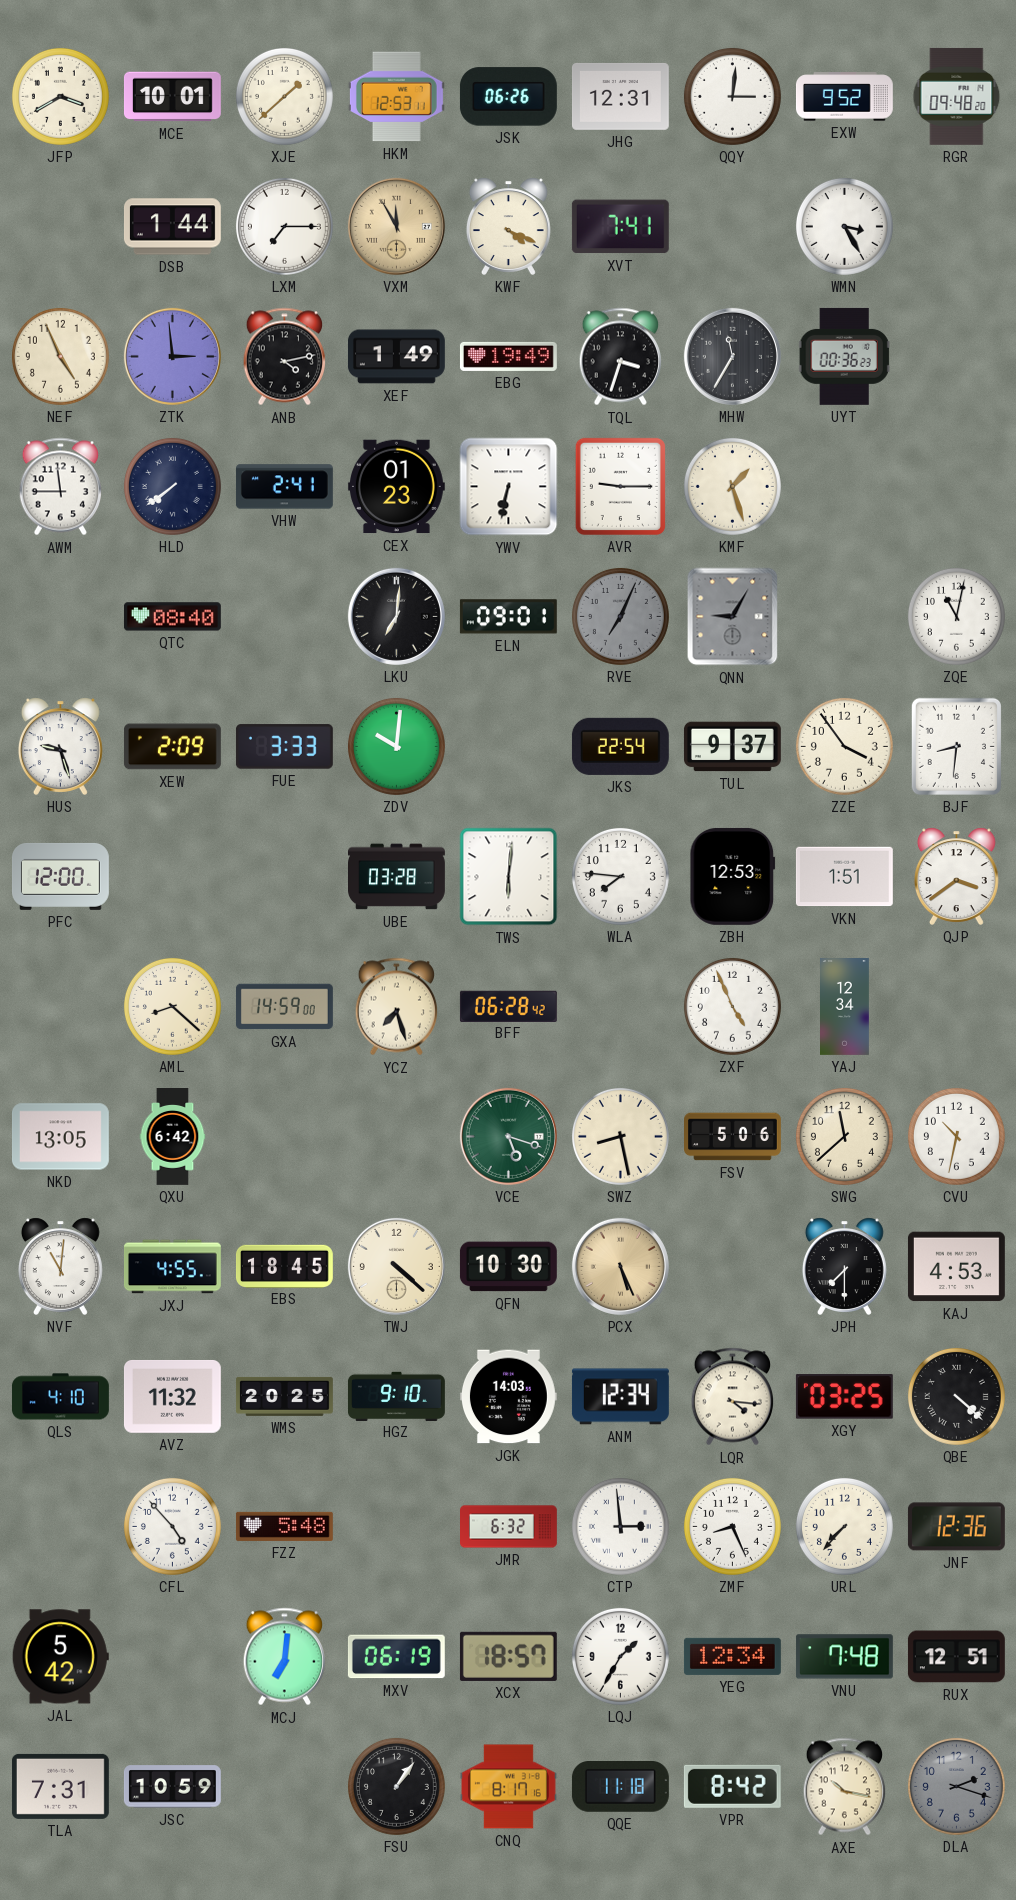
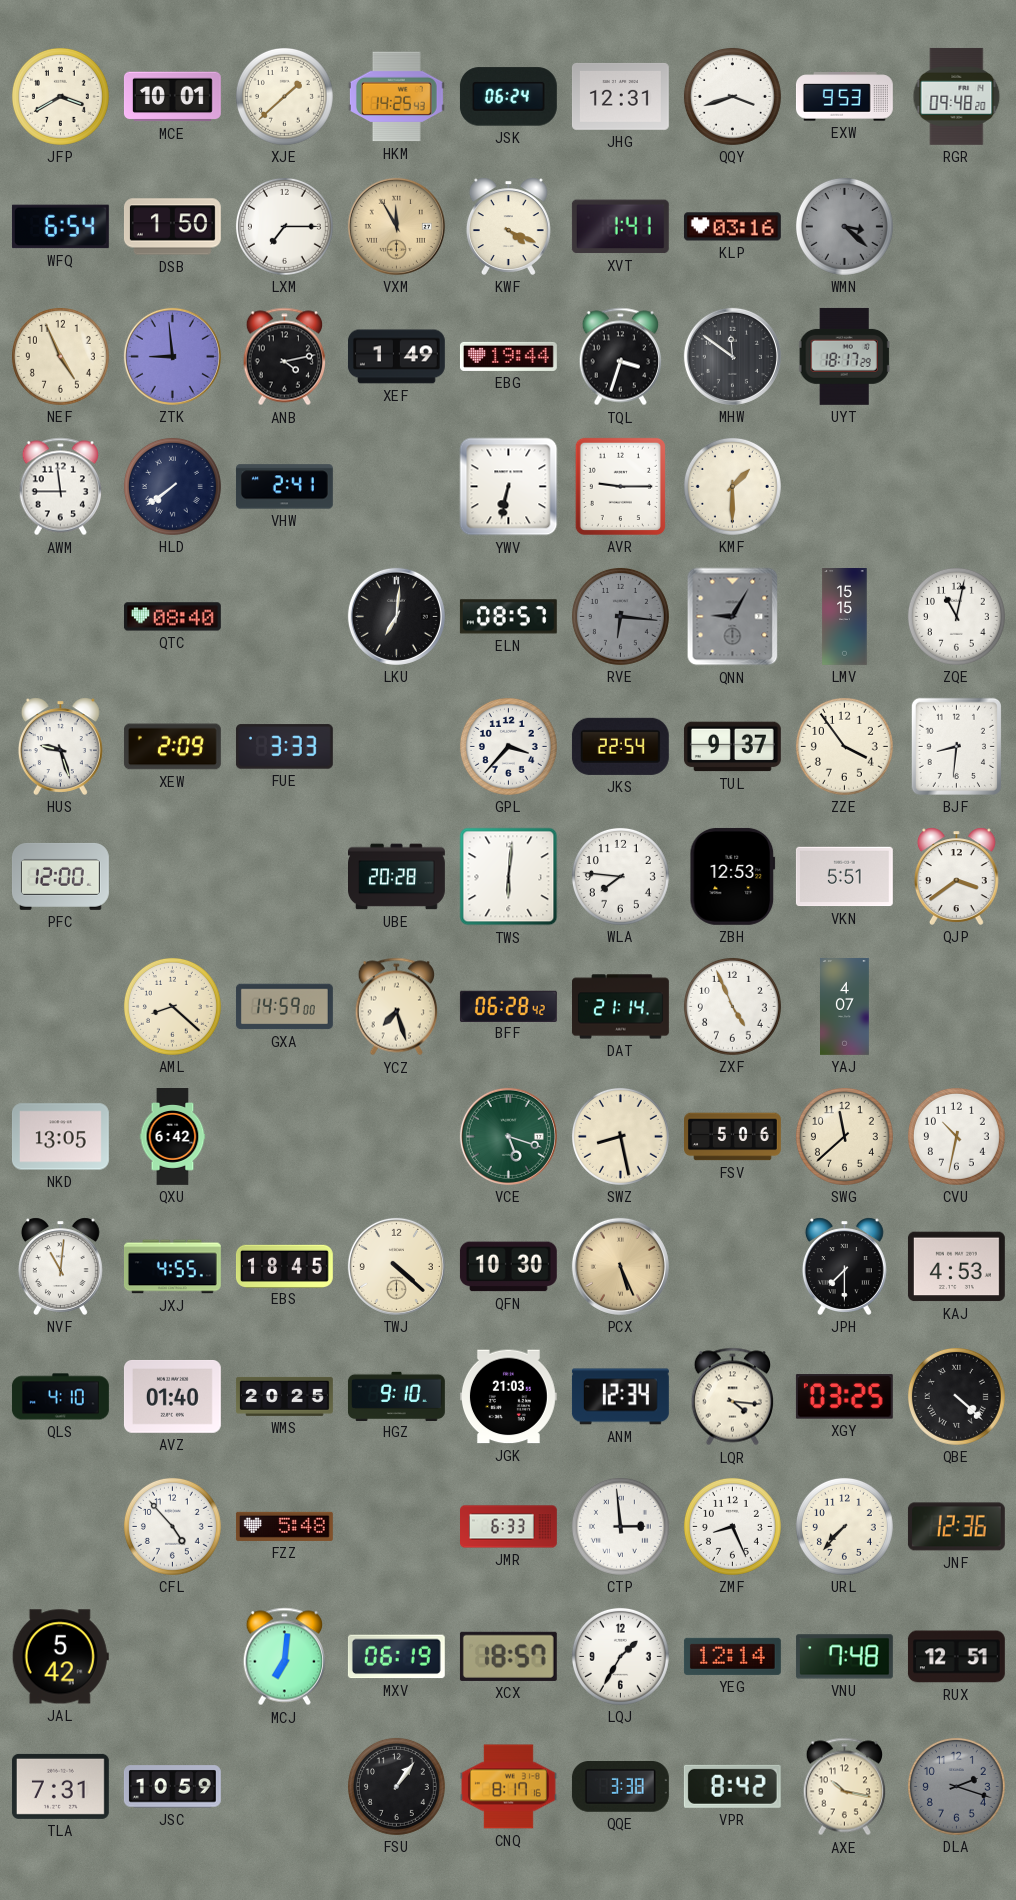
HKM: 12:53 -> 14:25
JSK: 06:26 -> 06:24
QQY: 3:01 -> 3:42
EXW: 9:52 -> 9:53
WFQ: none -> 6:54
DSB: 1:44 -> 1:50
XVT: 7:41 -> 1:41
KLP: none -> 03:16
WMN: 3:25 -> 3:22
WMN dial: white -> grey
ZTK: 2:59 -> 8:59
EBG: 19:49 -> 19:44
MHW: 11:35 -> 11:51
UYT: 00:36 -> 18:17
CEX: 01:23 -> none
KMF: 1:27 -> 1:30
ELN: 09:01 -> 08:57
RVE: 7:04 -> 6:16
LMV: none -> 15:15
ZDV: 10:01 -> none
GPL: none -> 3:37
UBE: 03:28 -> 20:28
VKN: 1:51 -> 5:51
DAT: none -> 21:14
YAJ: 12:34 -> 4:07
AVZ: 11:32 -> 01:40
JGK: 14:03 -> 21:03
JMR: 6:32 -> 6:33
YEG: 12:34 -> 12:14
QQE: 11:18 -> 3:38
